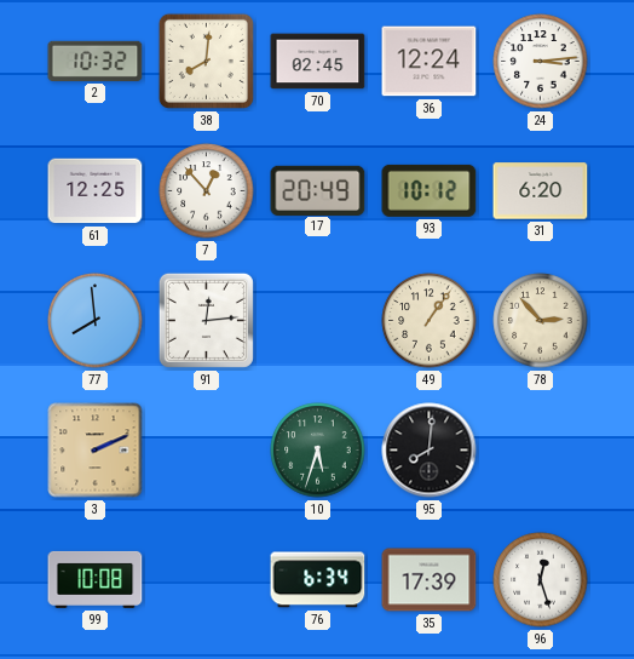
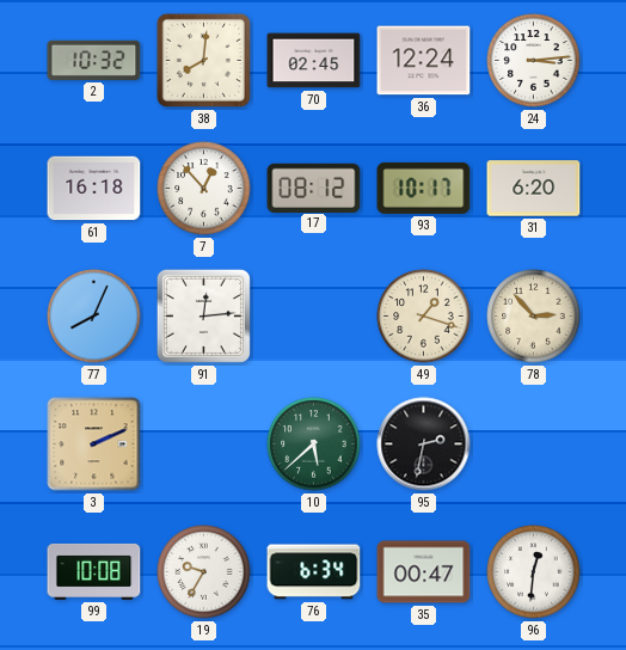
61: 12:25 -> 16:18
17: 20:49 -> 08:12
93: 10:12 -> 10:17
77: 7:59 -> 8:04
49: 1:06 -> 1:18
10: 5:33 -> 5:38
95: 8:01 -> 2:32
19: none -> 9:35
35: 17:39 -> 00:47
96: 12:27 -> 12:31
